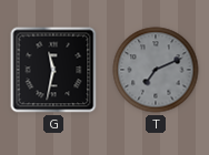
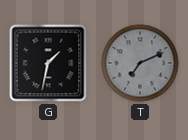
G: 11:32 -> 1:32
